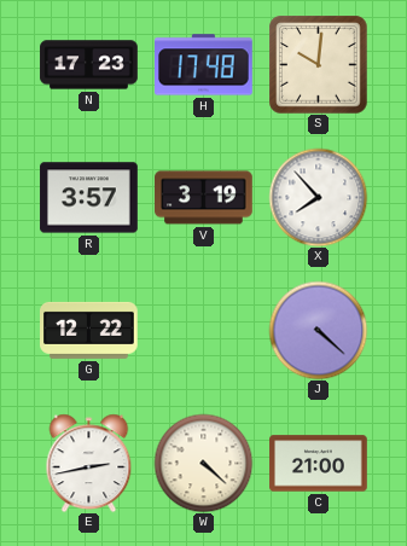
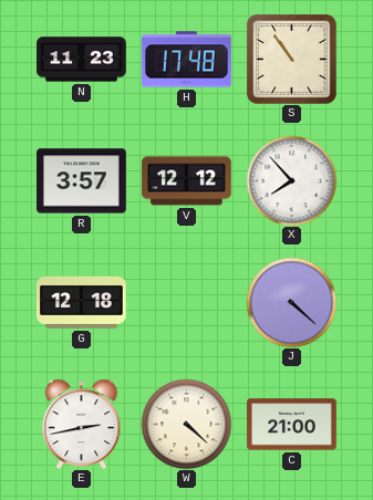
N: 17:23 -> 11:23
S: 10:01 -> 10:54
V: 3:19 -> 12:12
G: 12:22 -> 12:18
